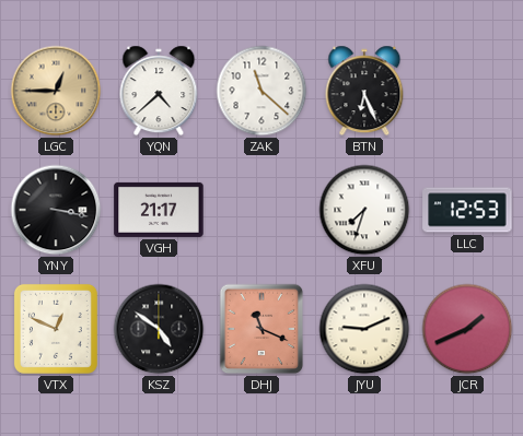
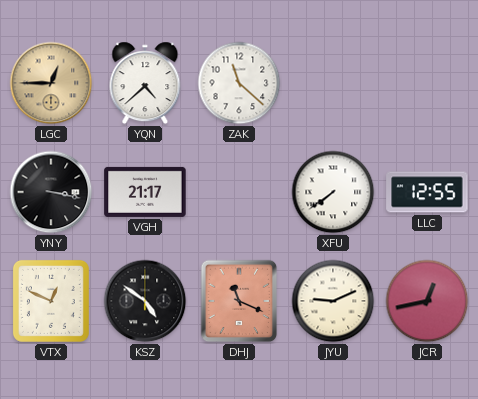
BTN: 6:26 -> none
XFU: 7:33 -> 7:39
LLC: 12:53 -> 12:55
JCR: 1:41 -> 12:43
